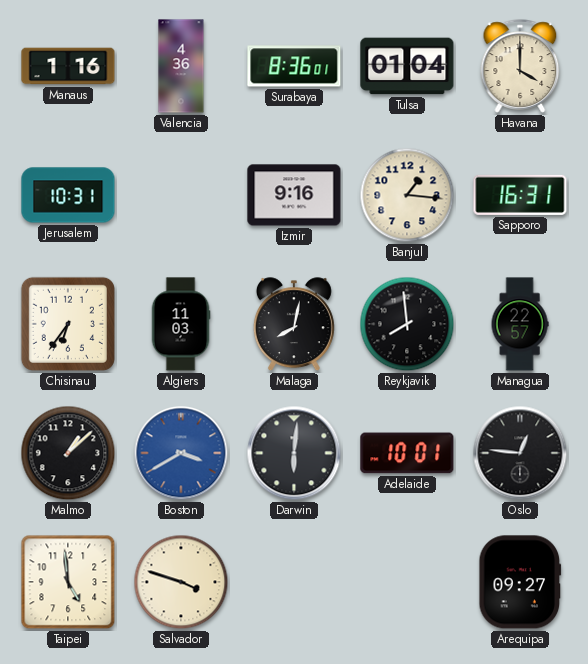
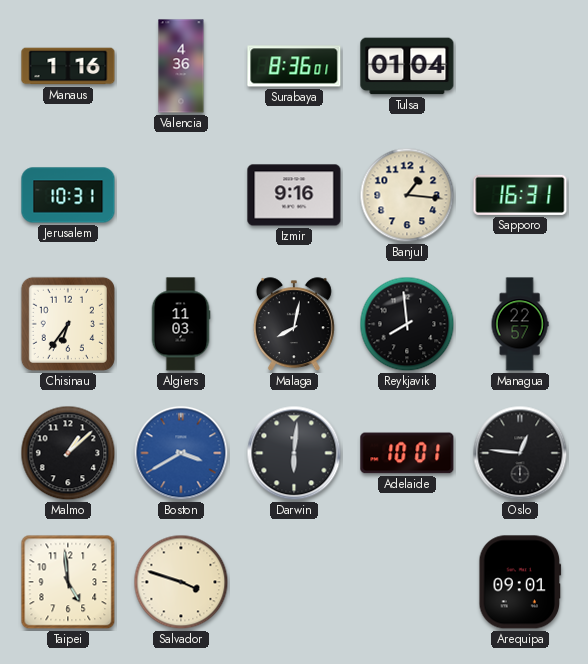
Havana: 4:00 -> none
Arequipa: 09:27 -> 09:01
